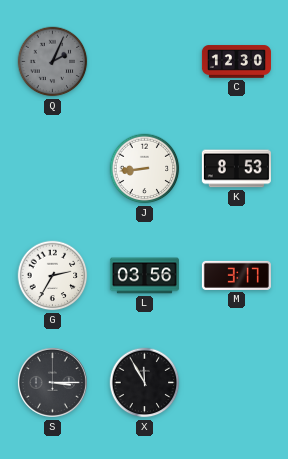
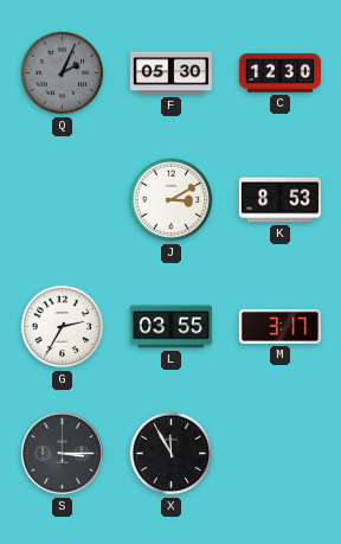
F: none -> 05:30
J: 8:44 -> 3:10
L: 03:56 -> 03:55
